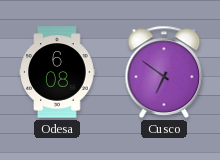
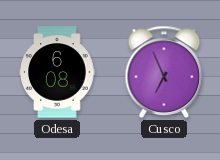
Cusco: 6:51 -> 6:56
